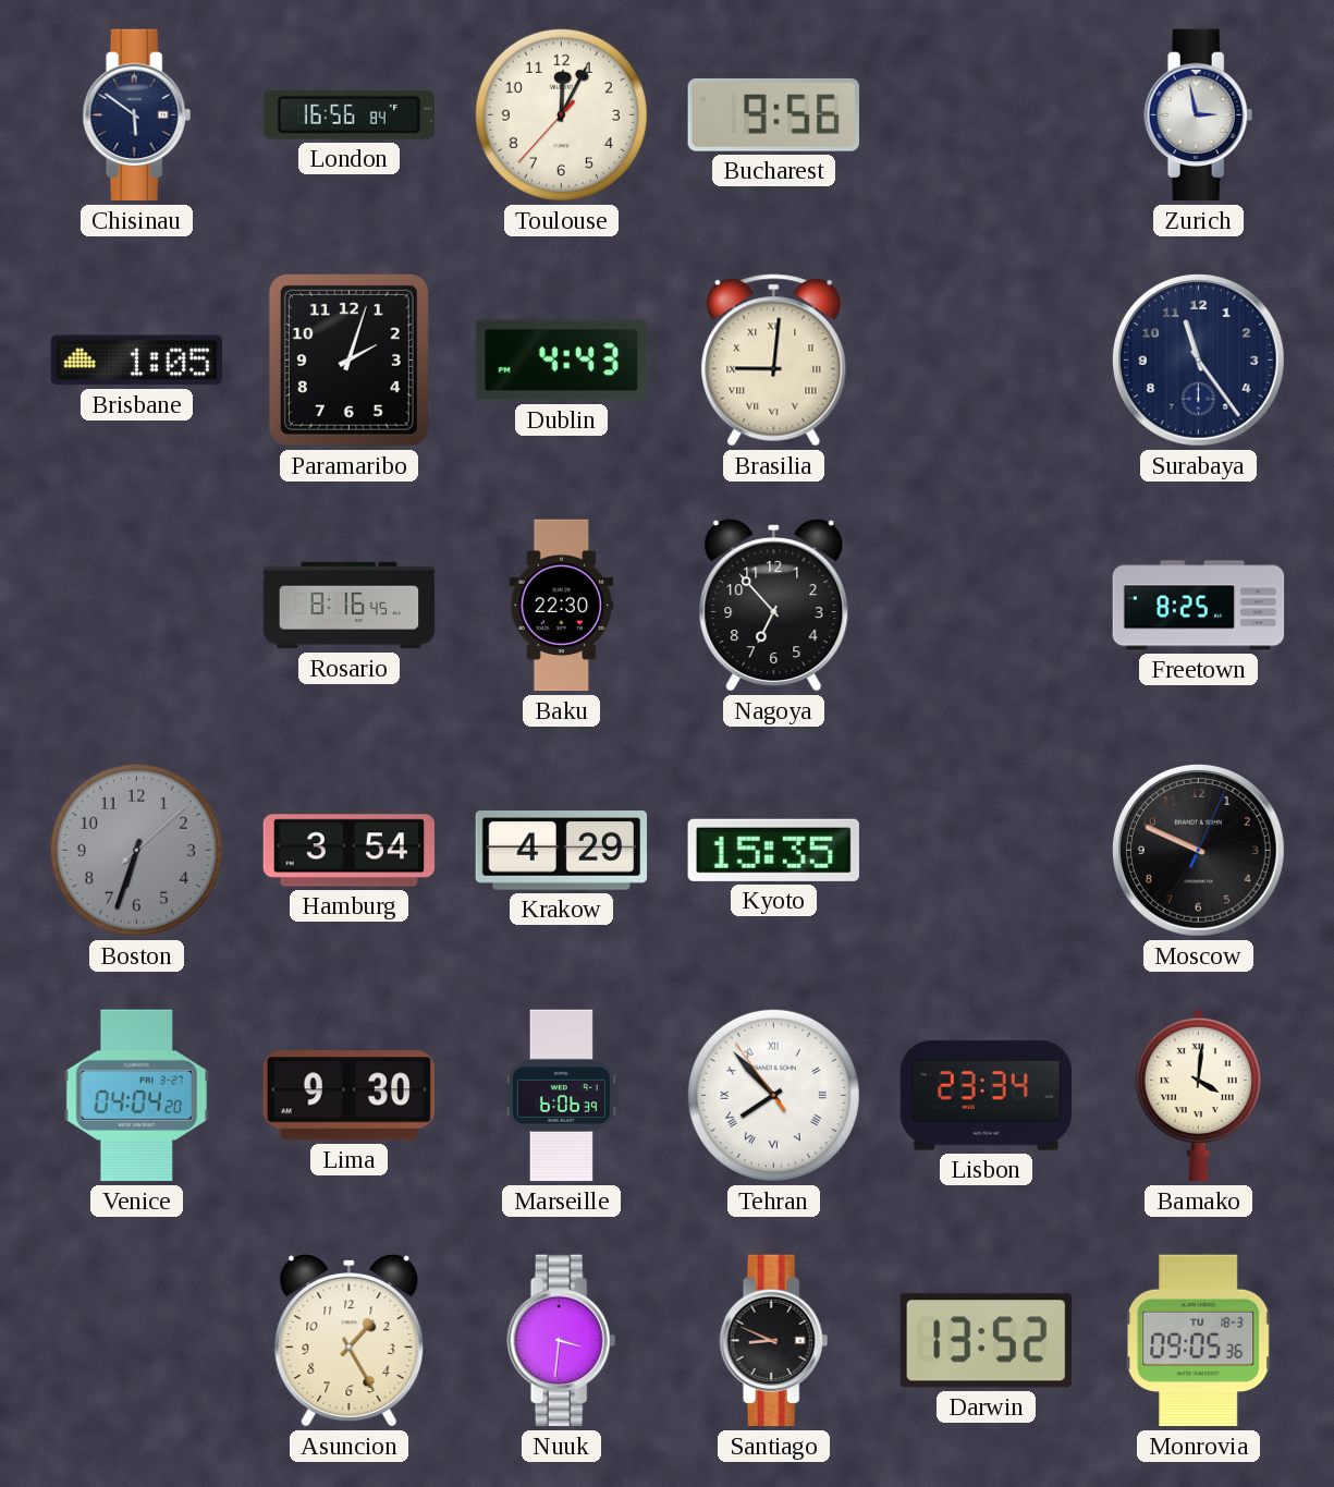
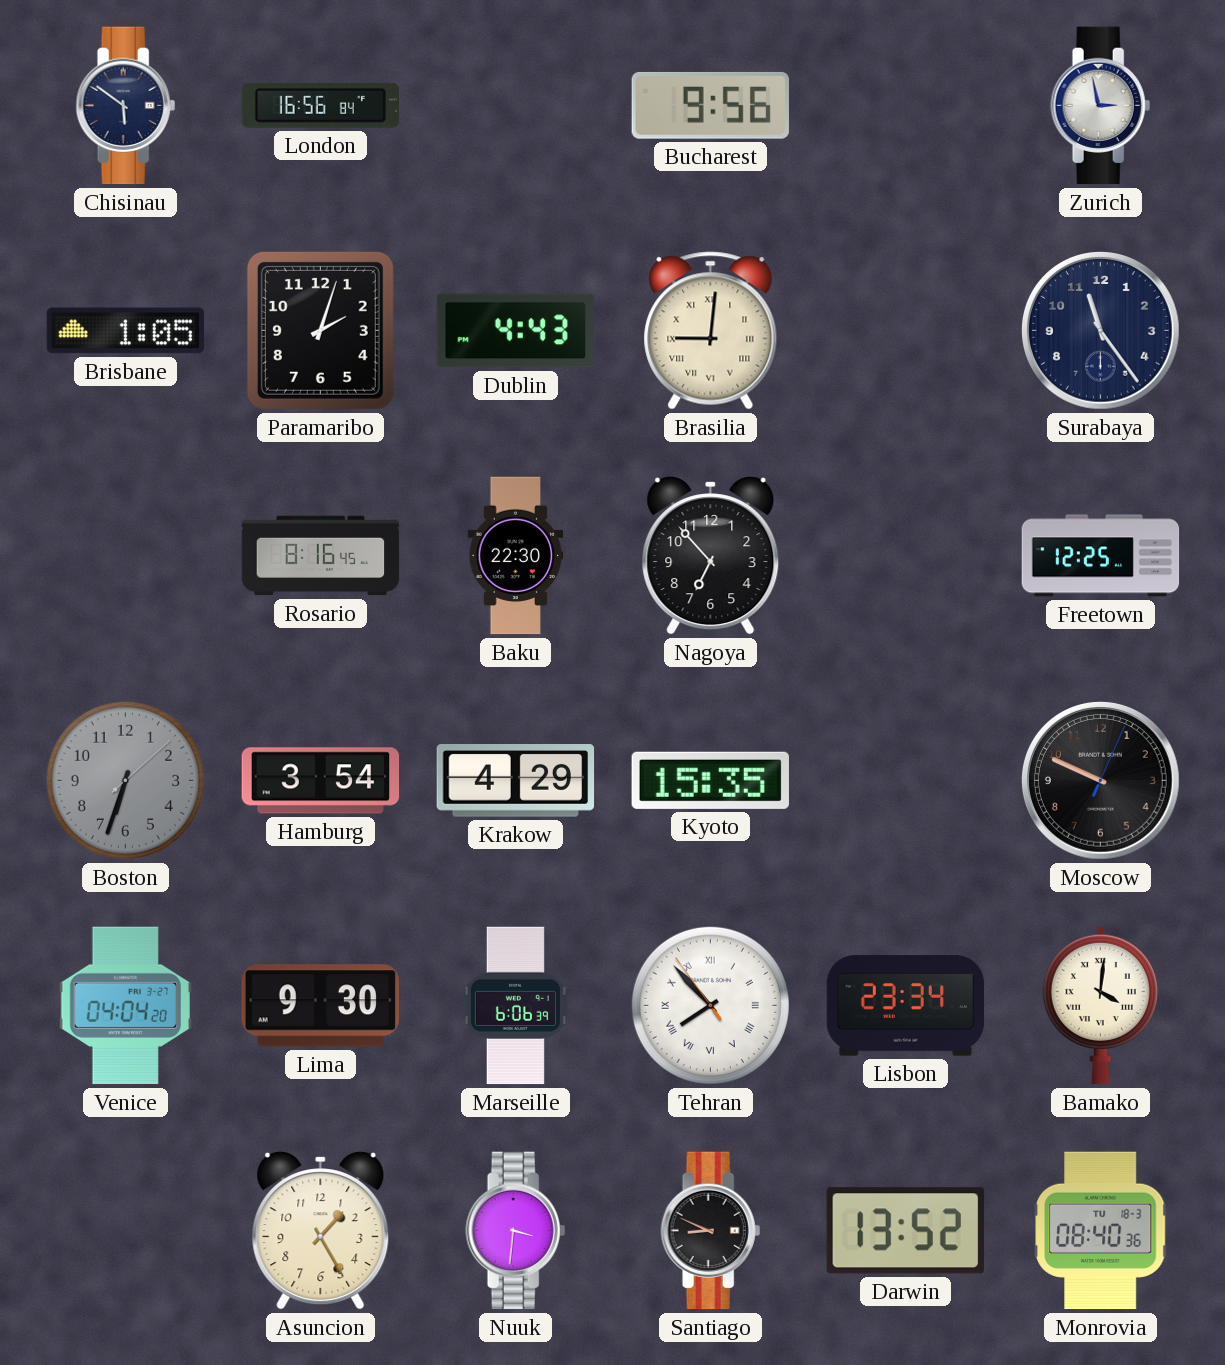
Toulouse: 12:04 -> none
Freetown: 8:25 -> 12:25
Monrovia: 09:05 -> 08:40
